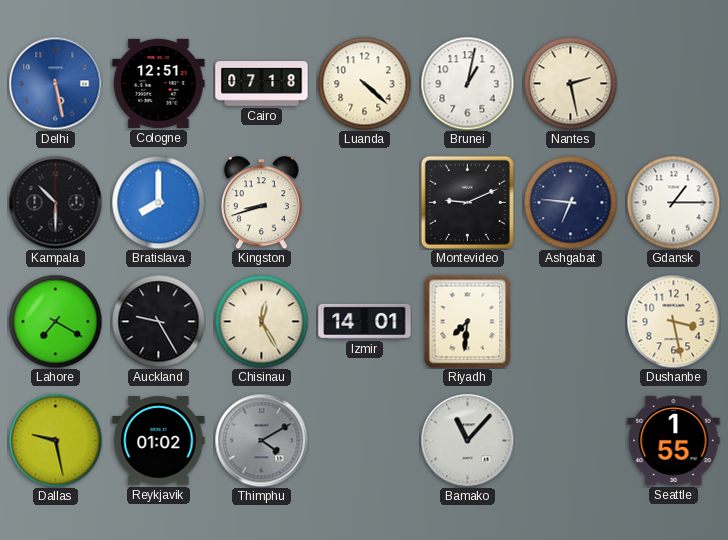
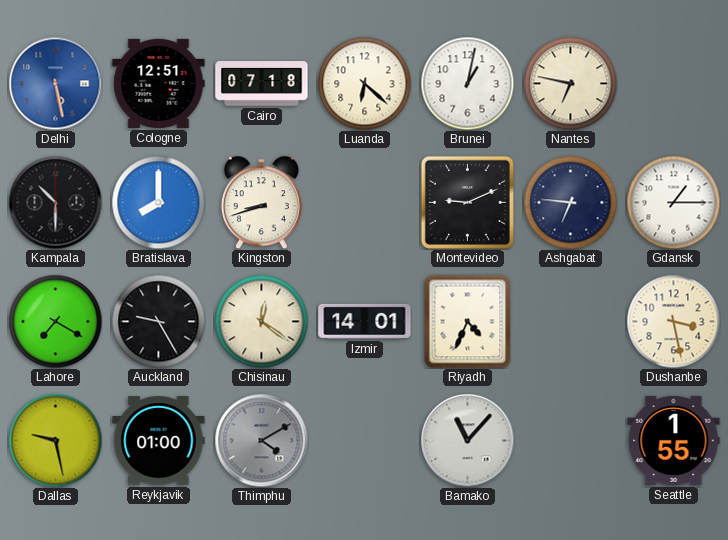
Luanda: 4:22 -> 6:22
Nantes: 2:28 -> 6:47
Chisinau: 12:25 -> 12:21
Riyadh: 7:31 -> 4:34
Reykjavik: 01:02 -> 01:00
